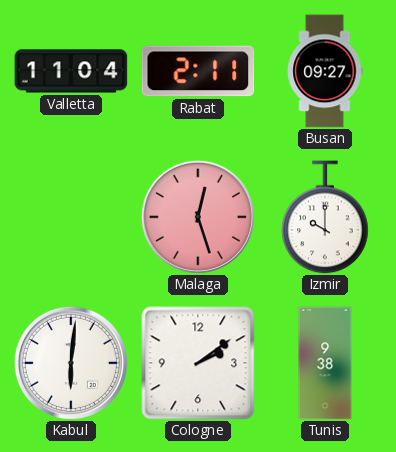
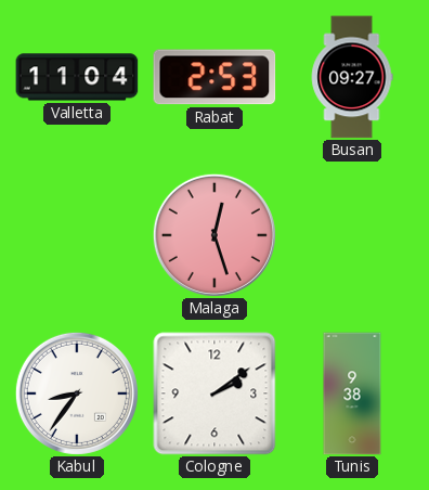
Rabat: 2:11 -> 2:53
Izmir: 10:00 -> none
Kabul: 6:01 -> 8:36
